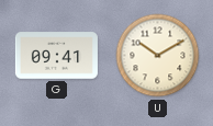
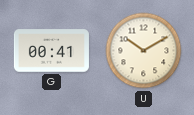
G: 09:41 -> 00:41
